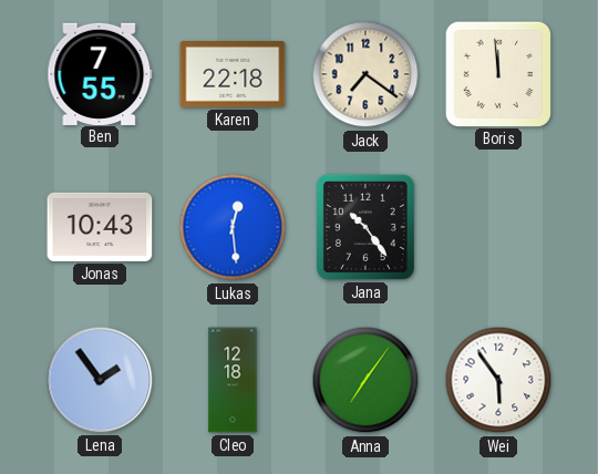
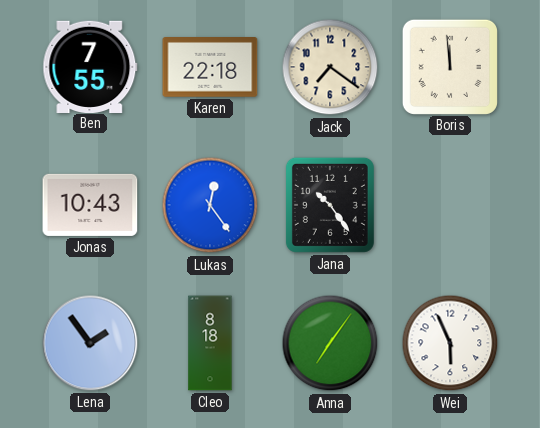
Lukas: 12:29 -> 12:24
Cleo: 12:18 -> 8:18
Wei: 5:54 -> 5:56
